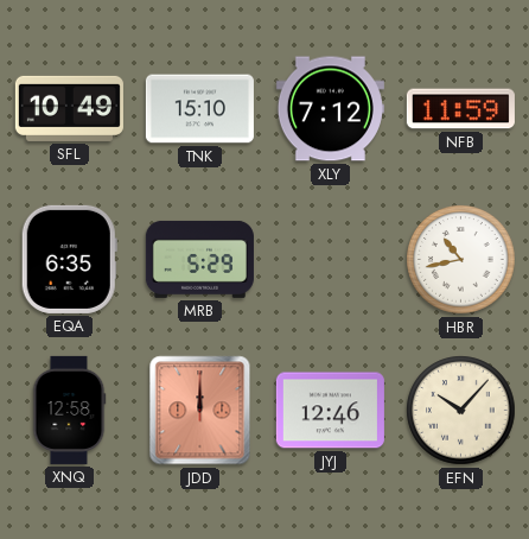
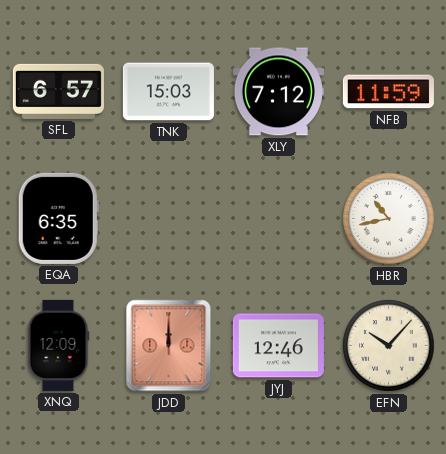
SFL: 10:49 -> 6:57
TNK: 15:10 -> 15:03
MRB: 5:29 -> none
XNQ: 12:58 -> 12:09
